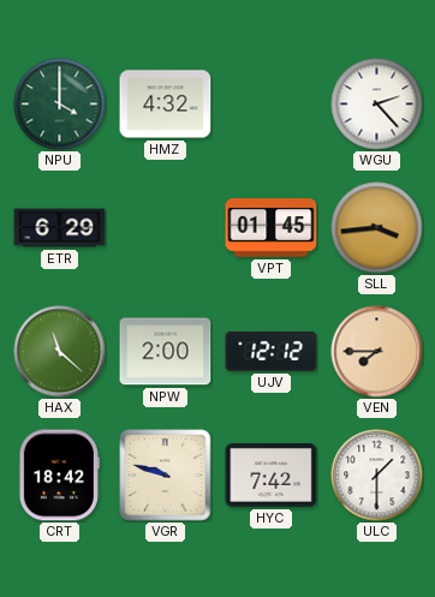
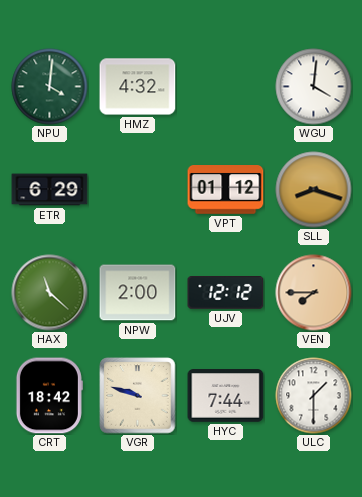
NPU: 4:00 -> 4:01
WGU: 2:23 -> 4:01
VPT: 01:45 -> 01:12
SLL: 3:44 -> 8:18
HYC: 7:42 -> 7:44
